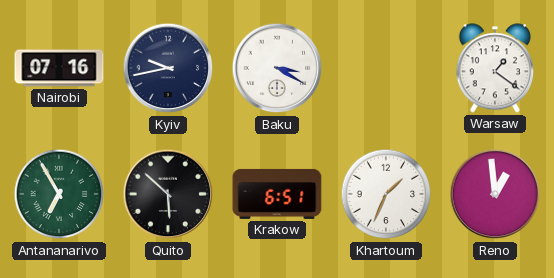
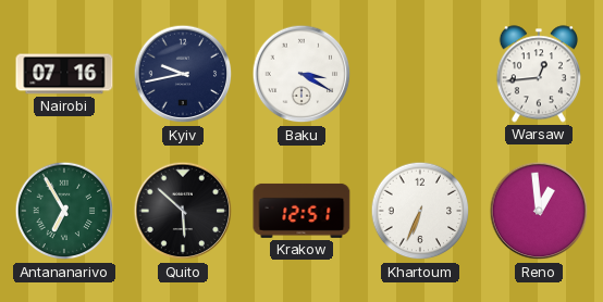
Warsaw: 1:21 -> 12:44
Krakow: 6:51 -> 12:51
Khartoum: 1:34 -> 6:34
